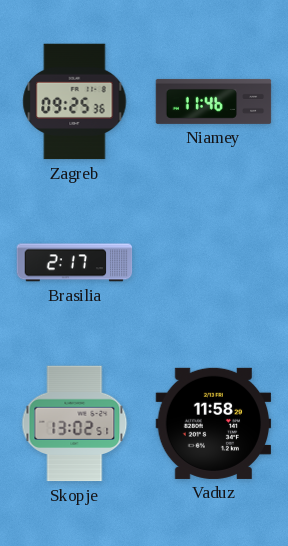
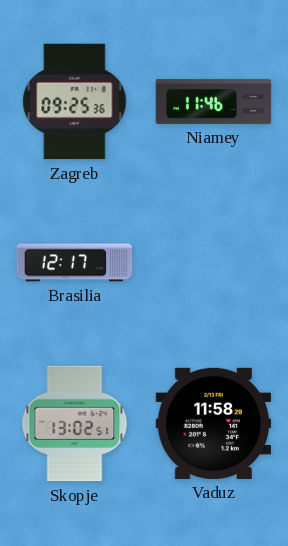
Brasilia: 2:17 -> 12:17
